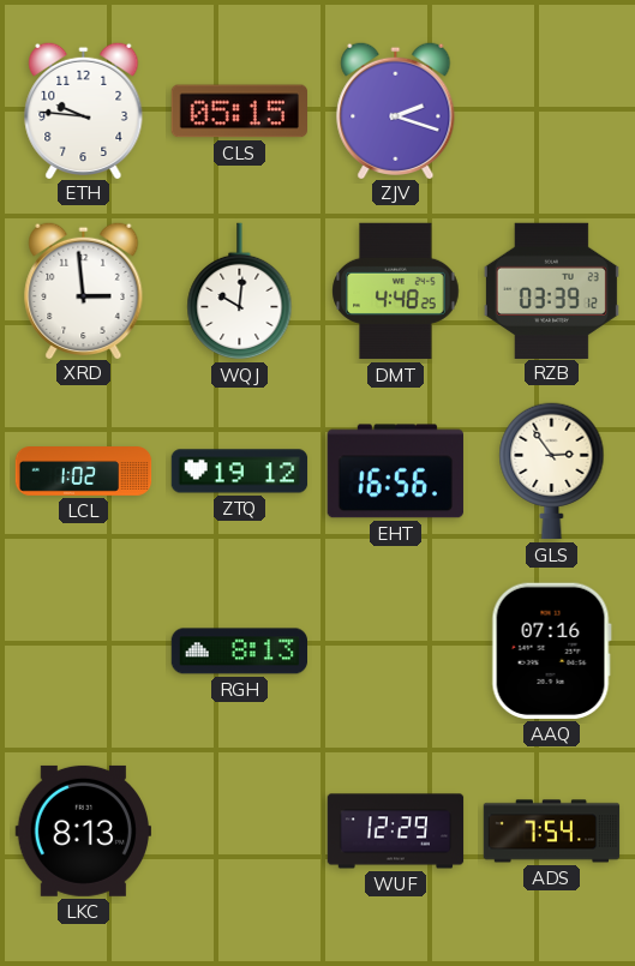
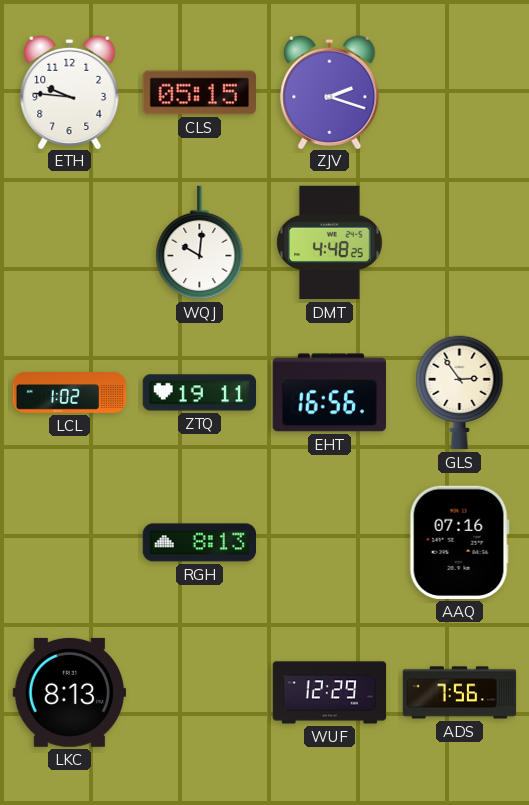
XRD: 2:59 -> none
RZB: 03:39 -> none
ZTQ: 19:12 -> 19:11
ADS: 7:54 -> 7:56
